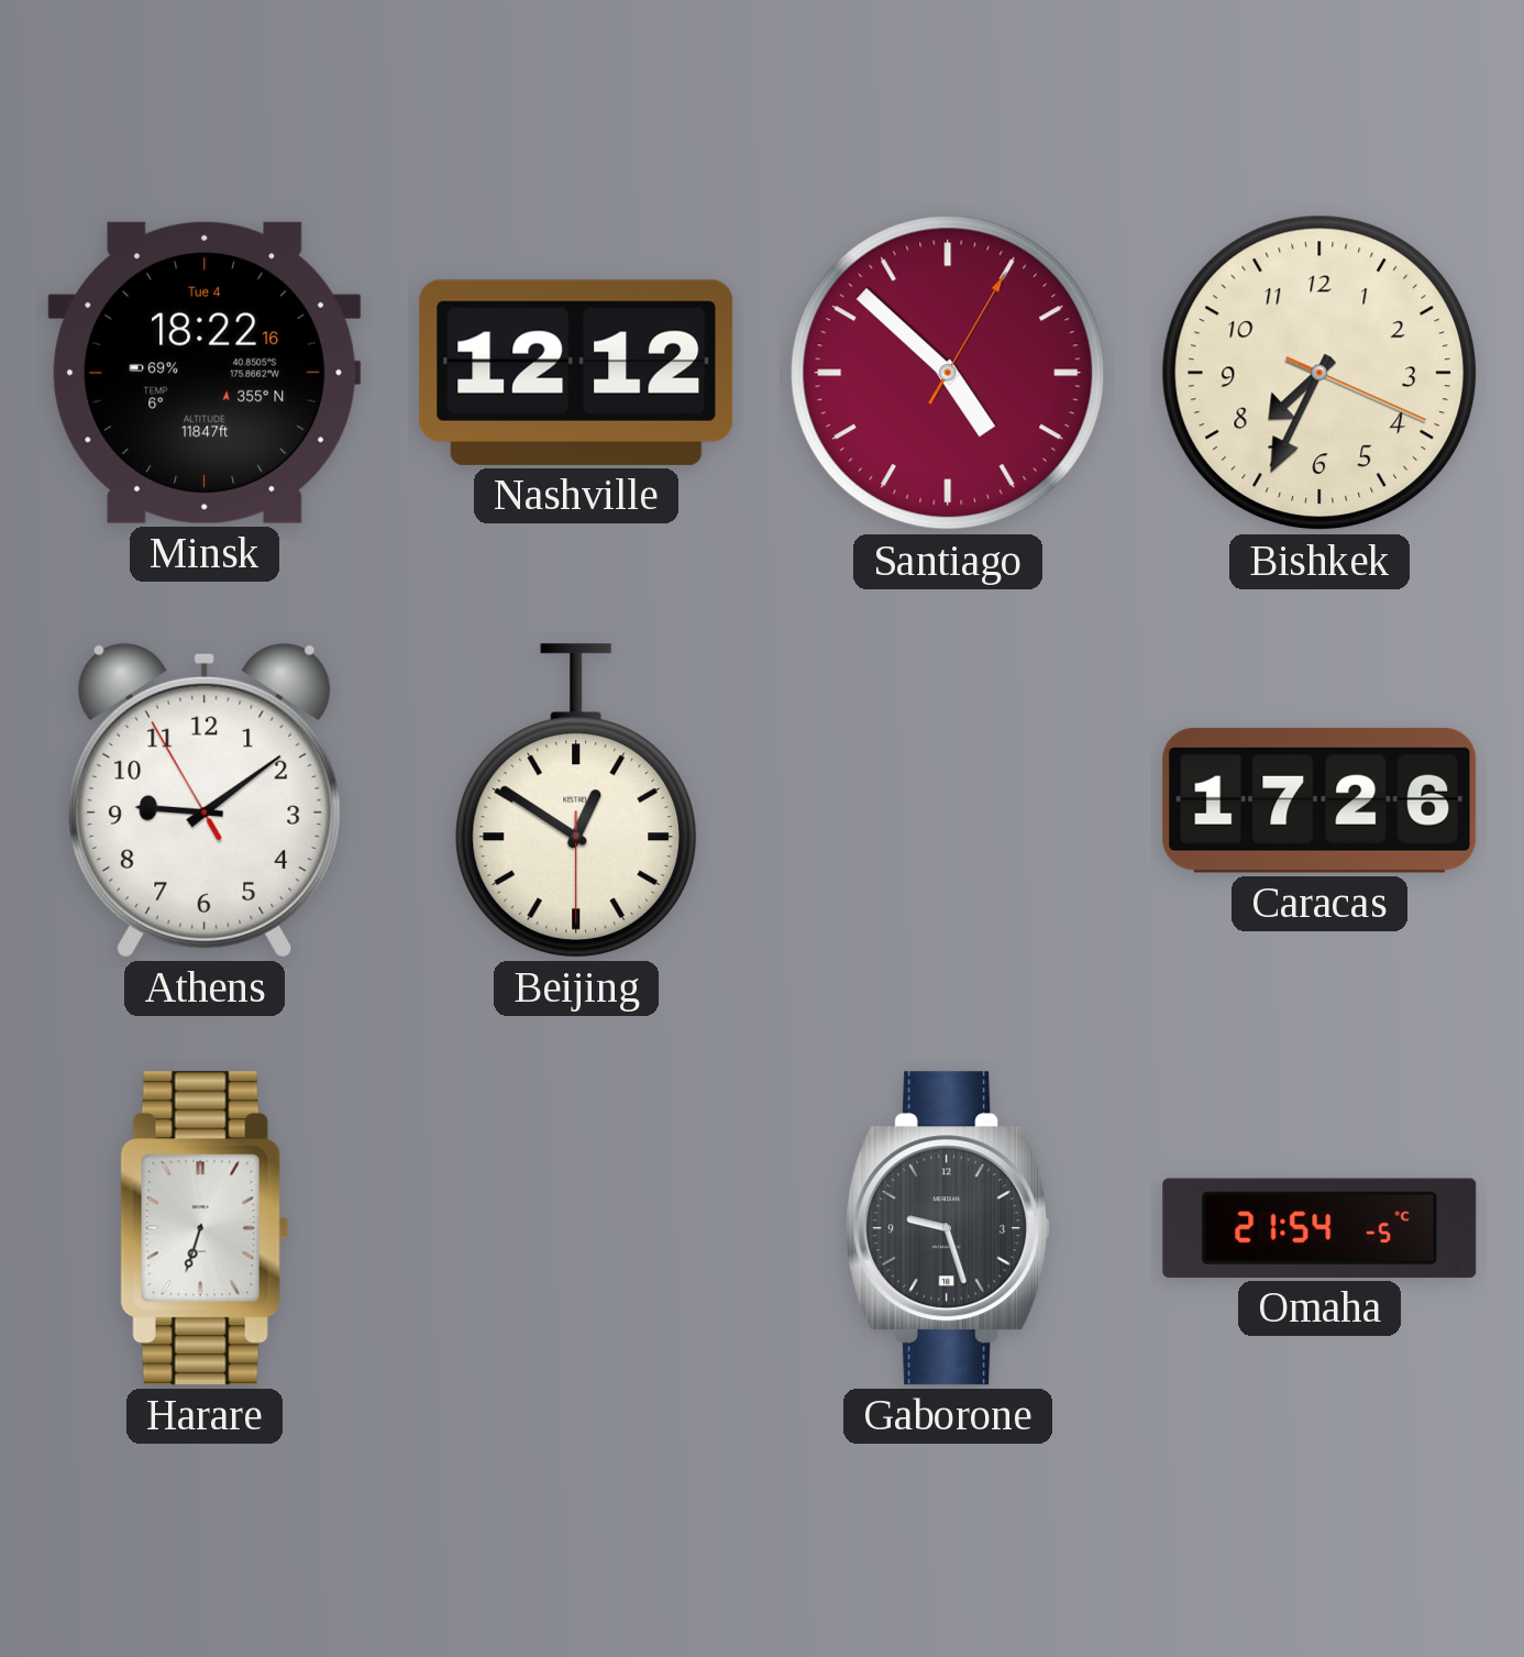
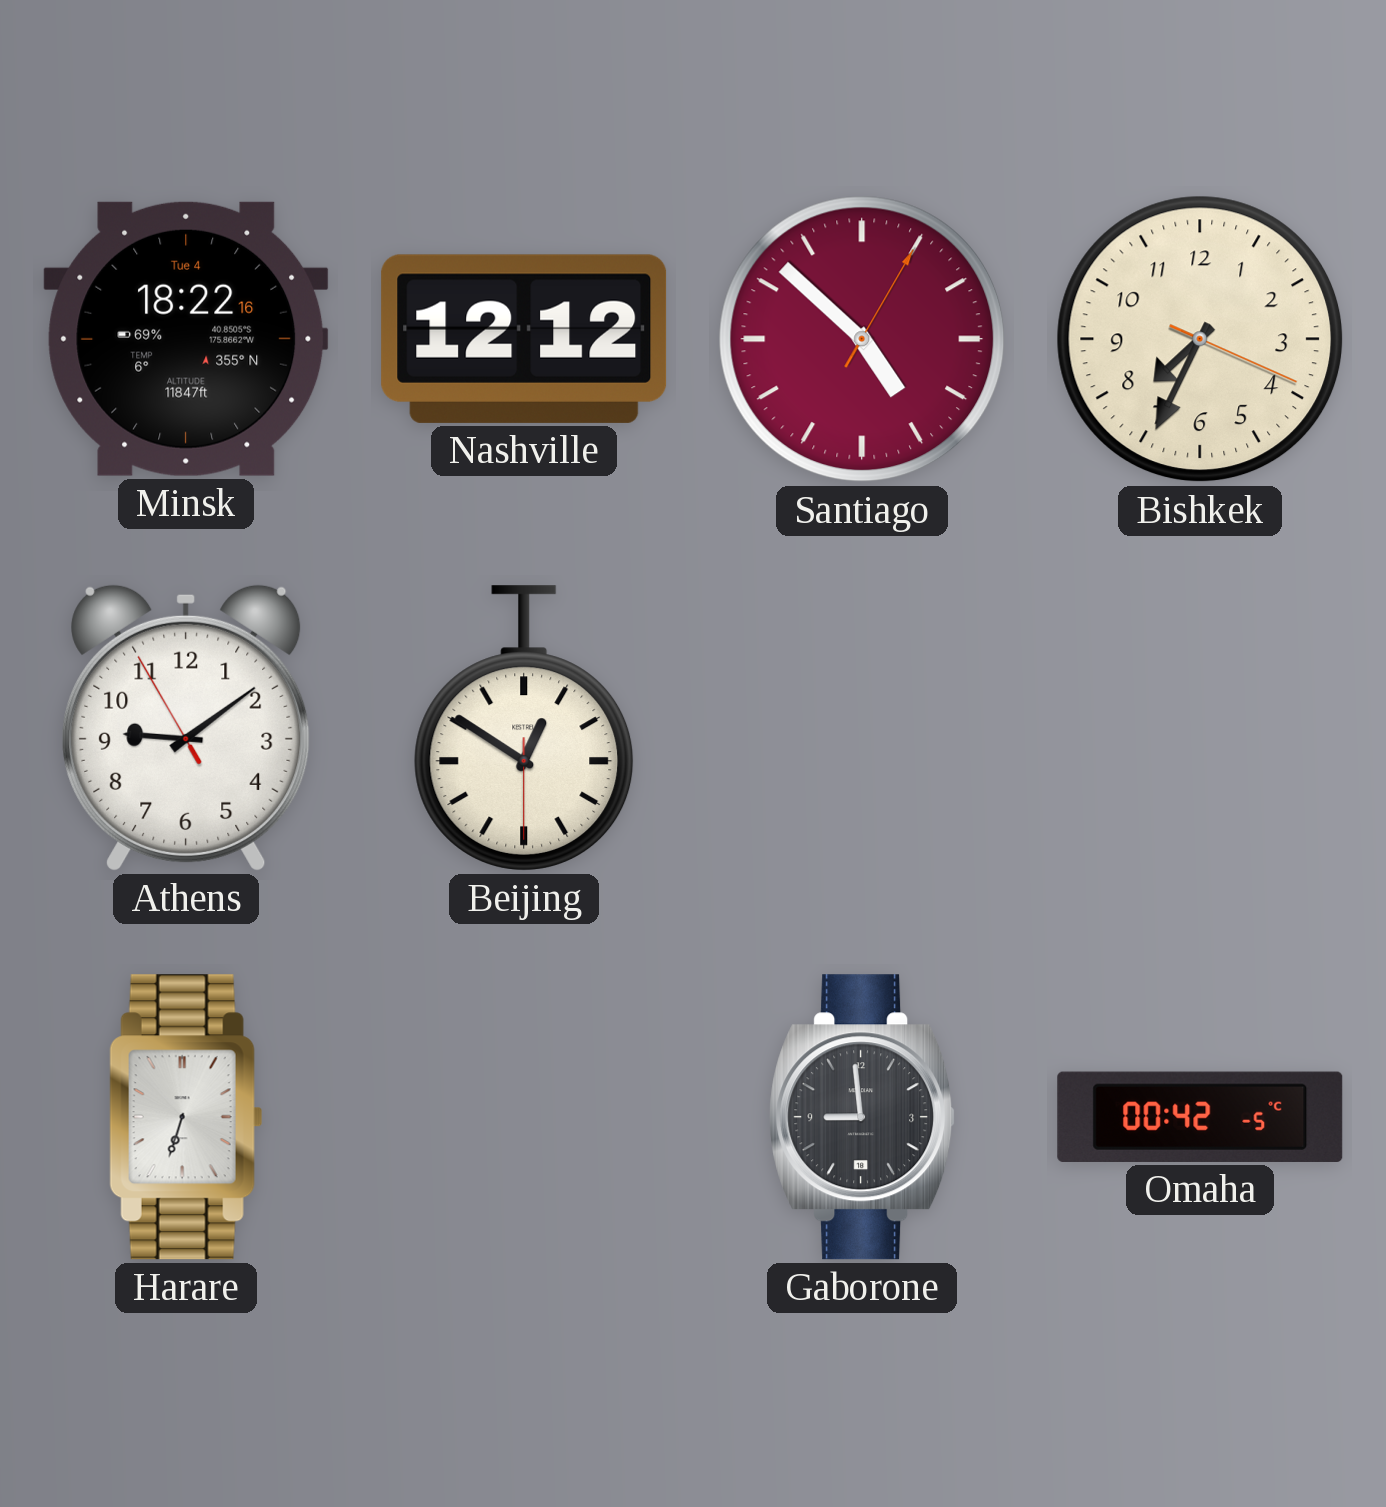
Caracas: 17:26 -> none
Gaborone: 9:27 -> 8:59
Omaha: 21:54 -> 00:42
